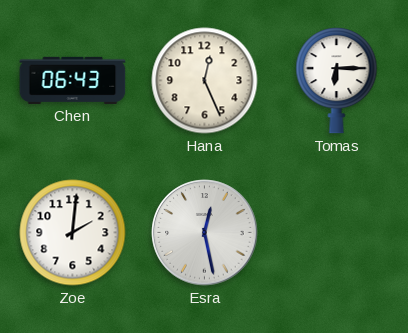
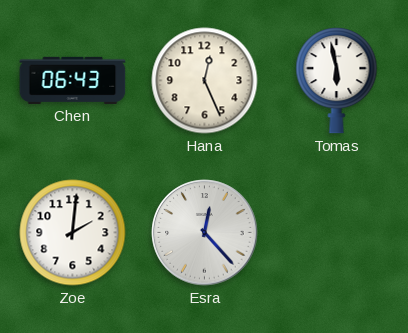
Tomas: 6:15 -> 5:58
Esra: 12:28 -> 12:23
